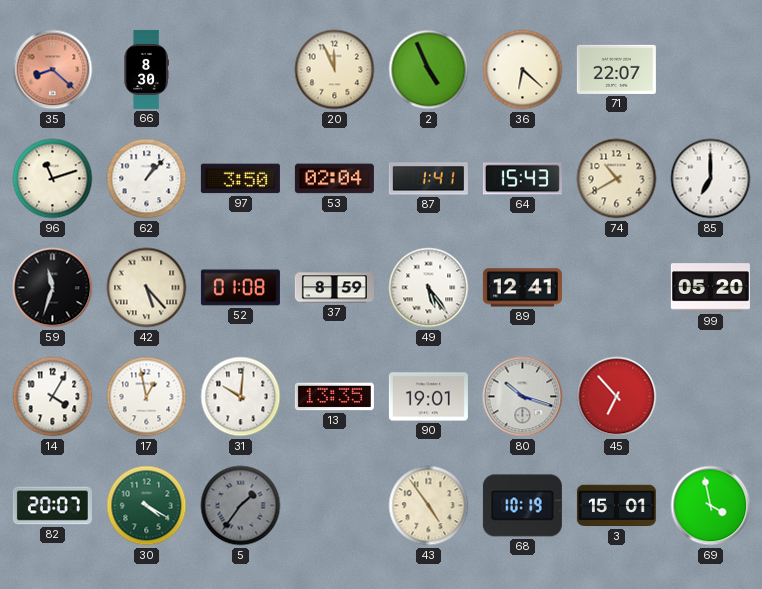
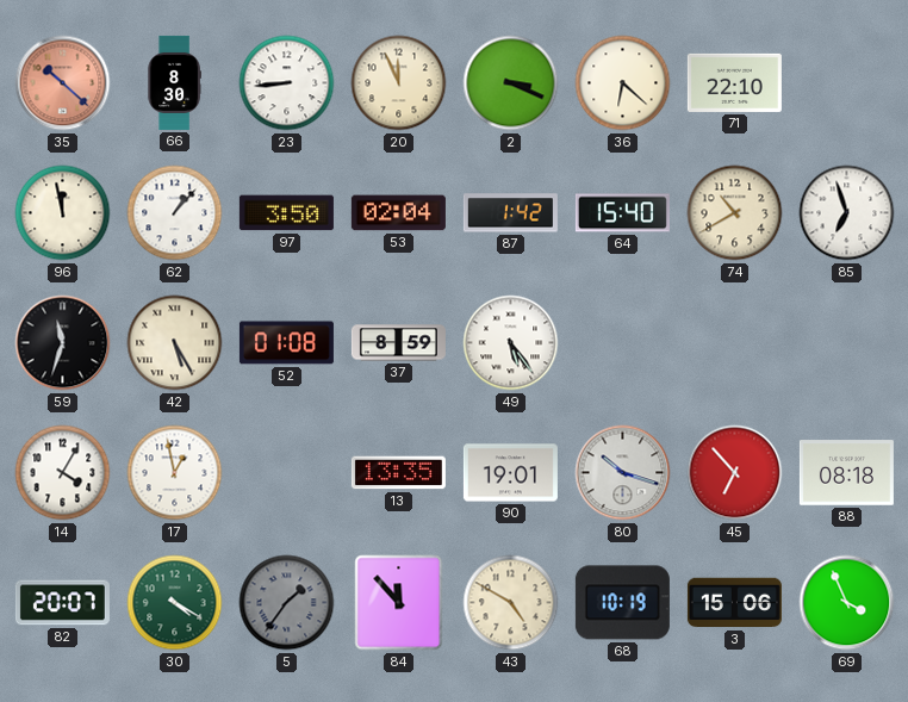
35: 8:22 -> 10:22
23: none -> 8:44
2: 4:56 -> 3:19
71: 22:07 -> 22:10
96: 11:12 -> 11:58
87: 1:41 -> 1:42
64: 15:43 -> 15:40
85: 7:00 -> 6:57
42: 5:23 -> 5:25
89: 12:41 -> none
99: 05:20 -> none
31: 10:01 -> none
88: none -> 08:18
84: none -> 11:53
43: 4:54 -> 4:50
3: 15:01 -> 15:06
69: 3:58 -> 3:56
